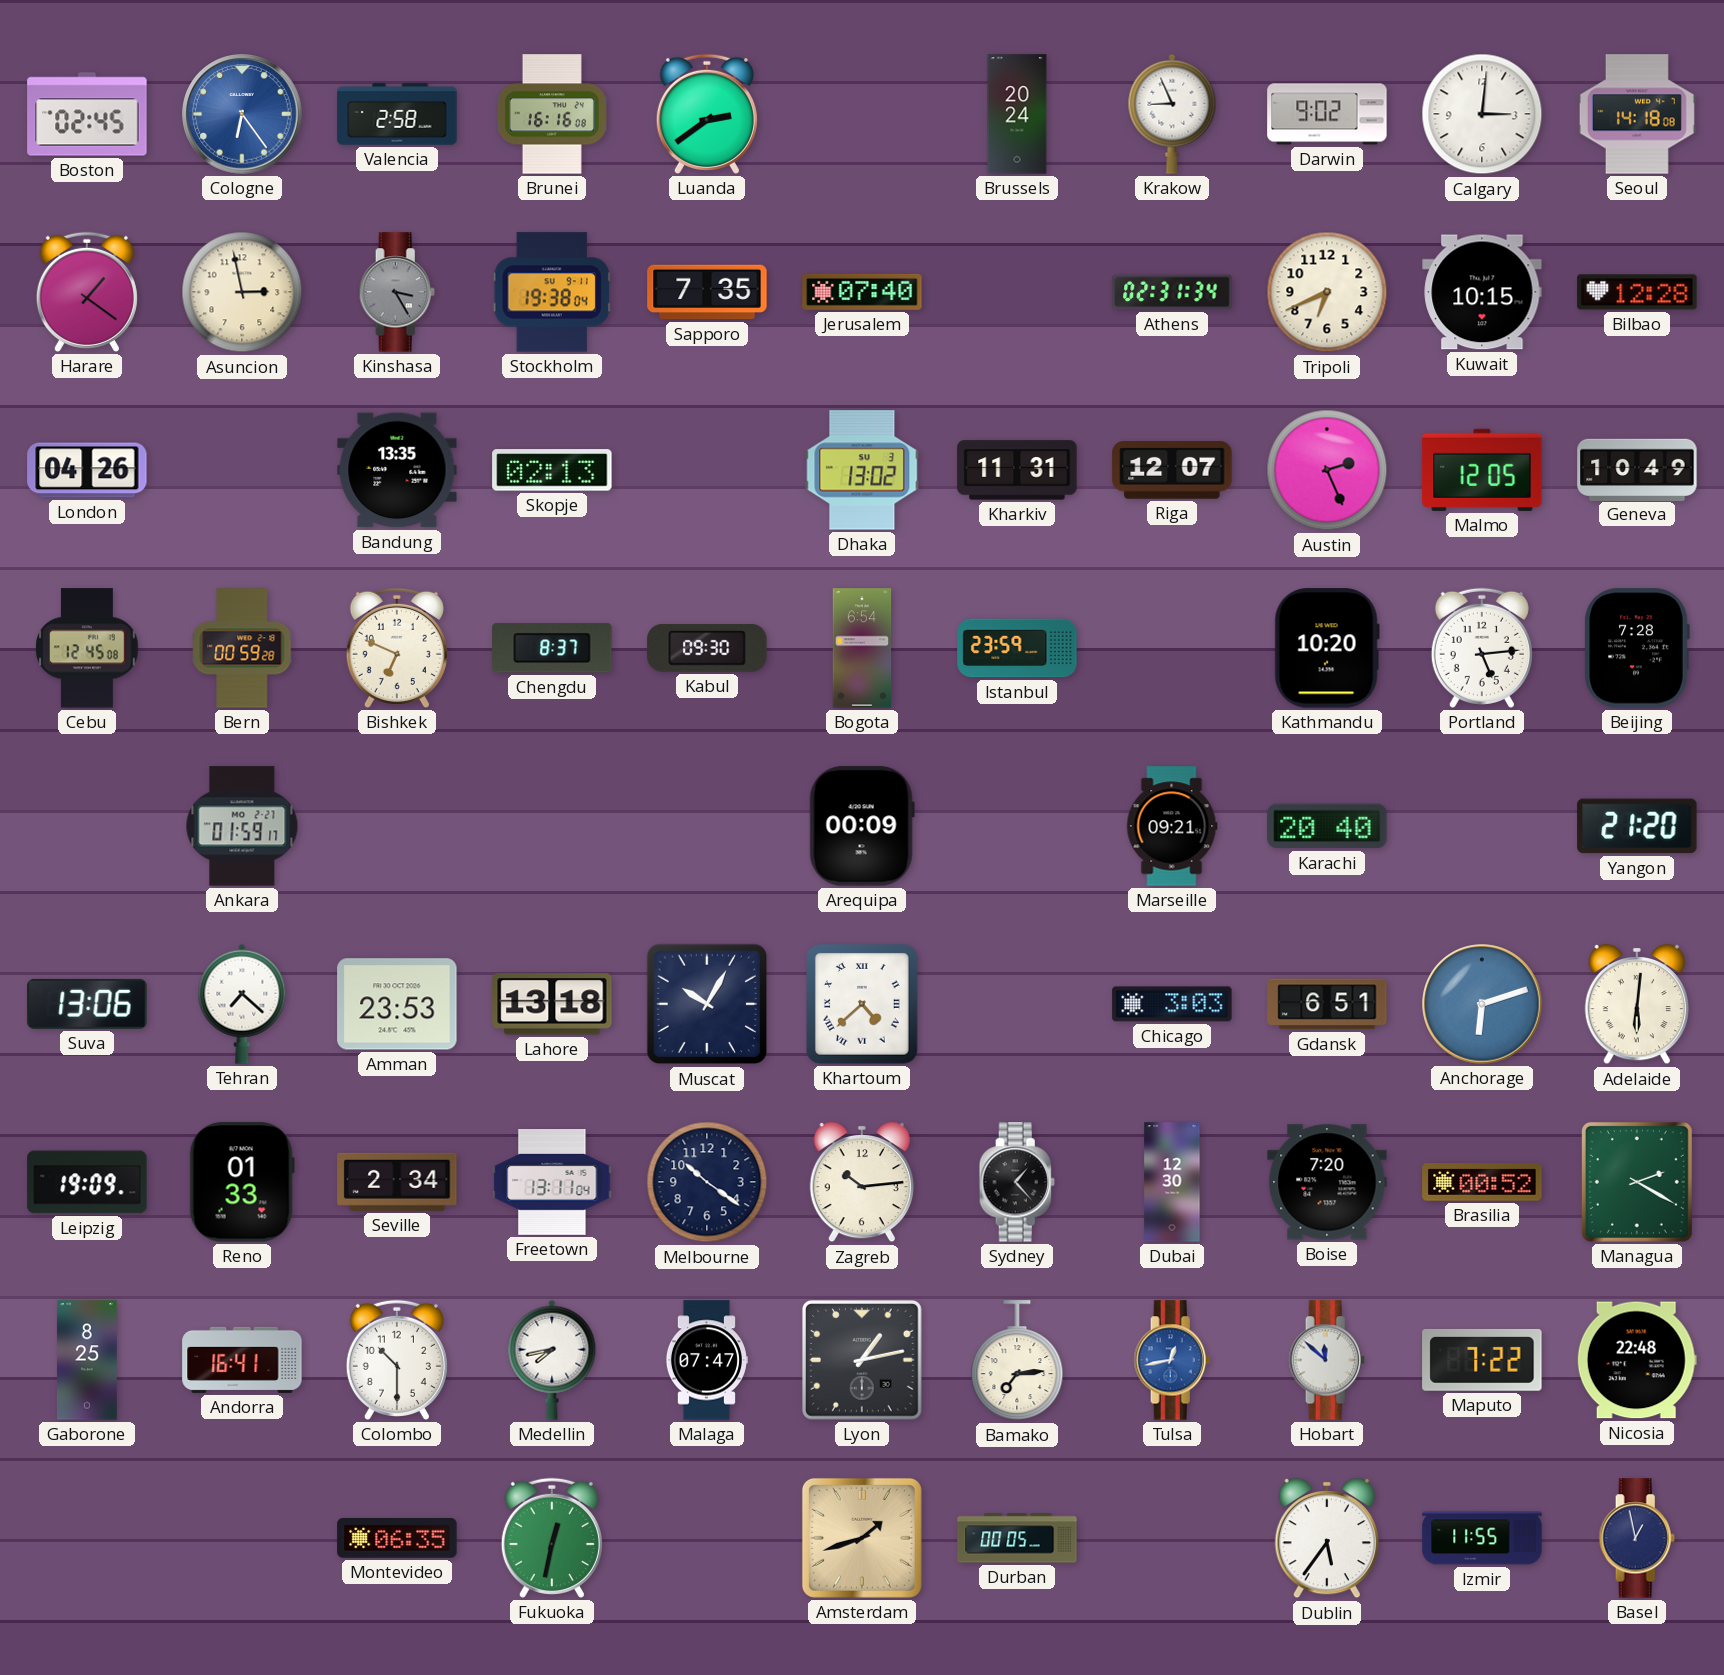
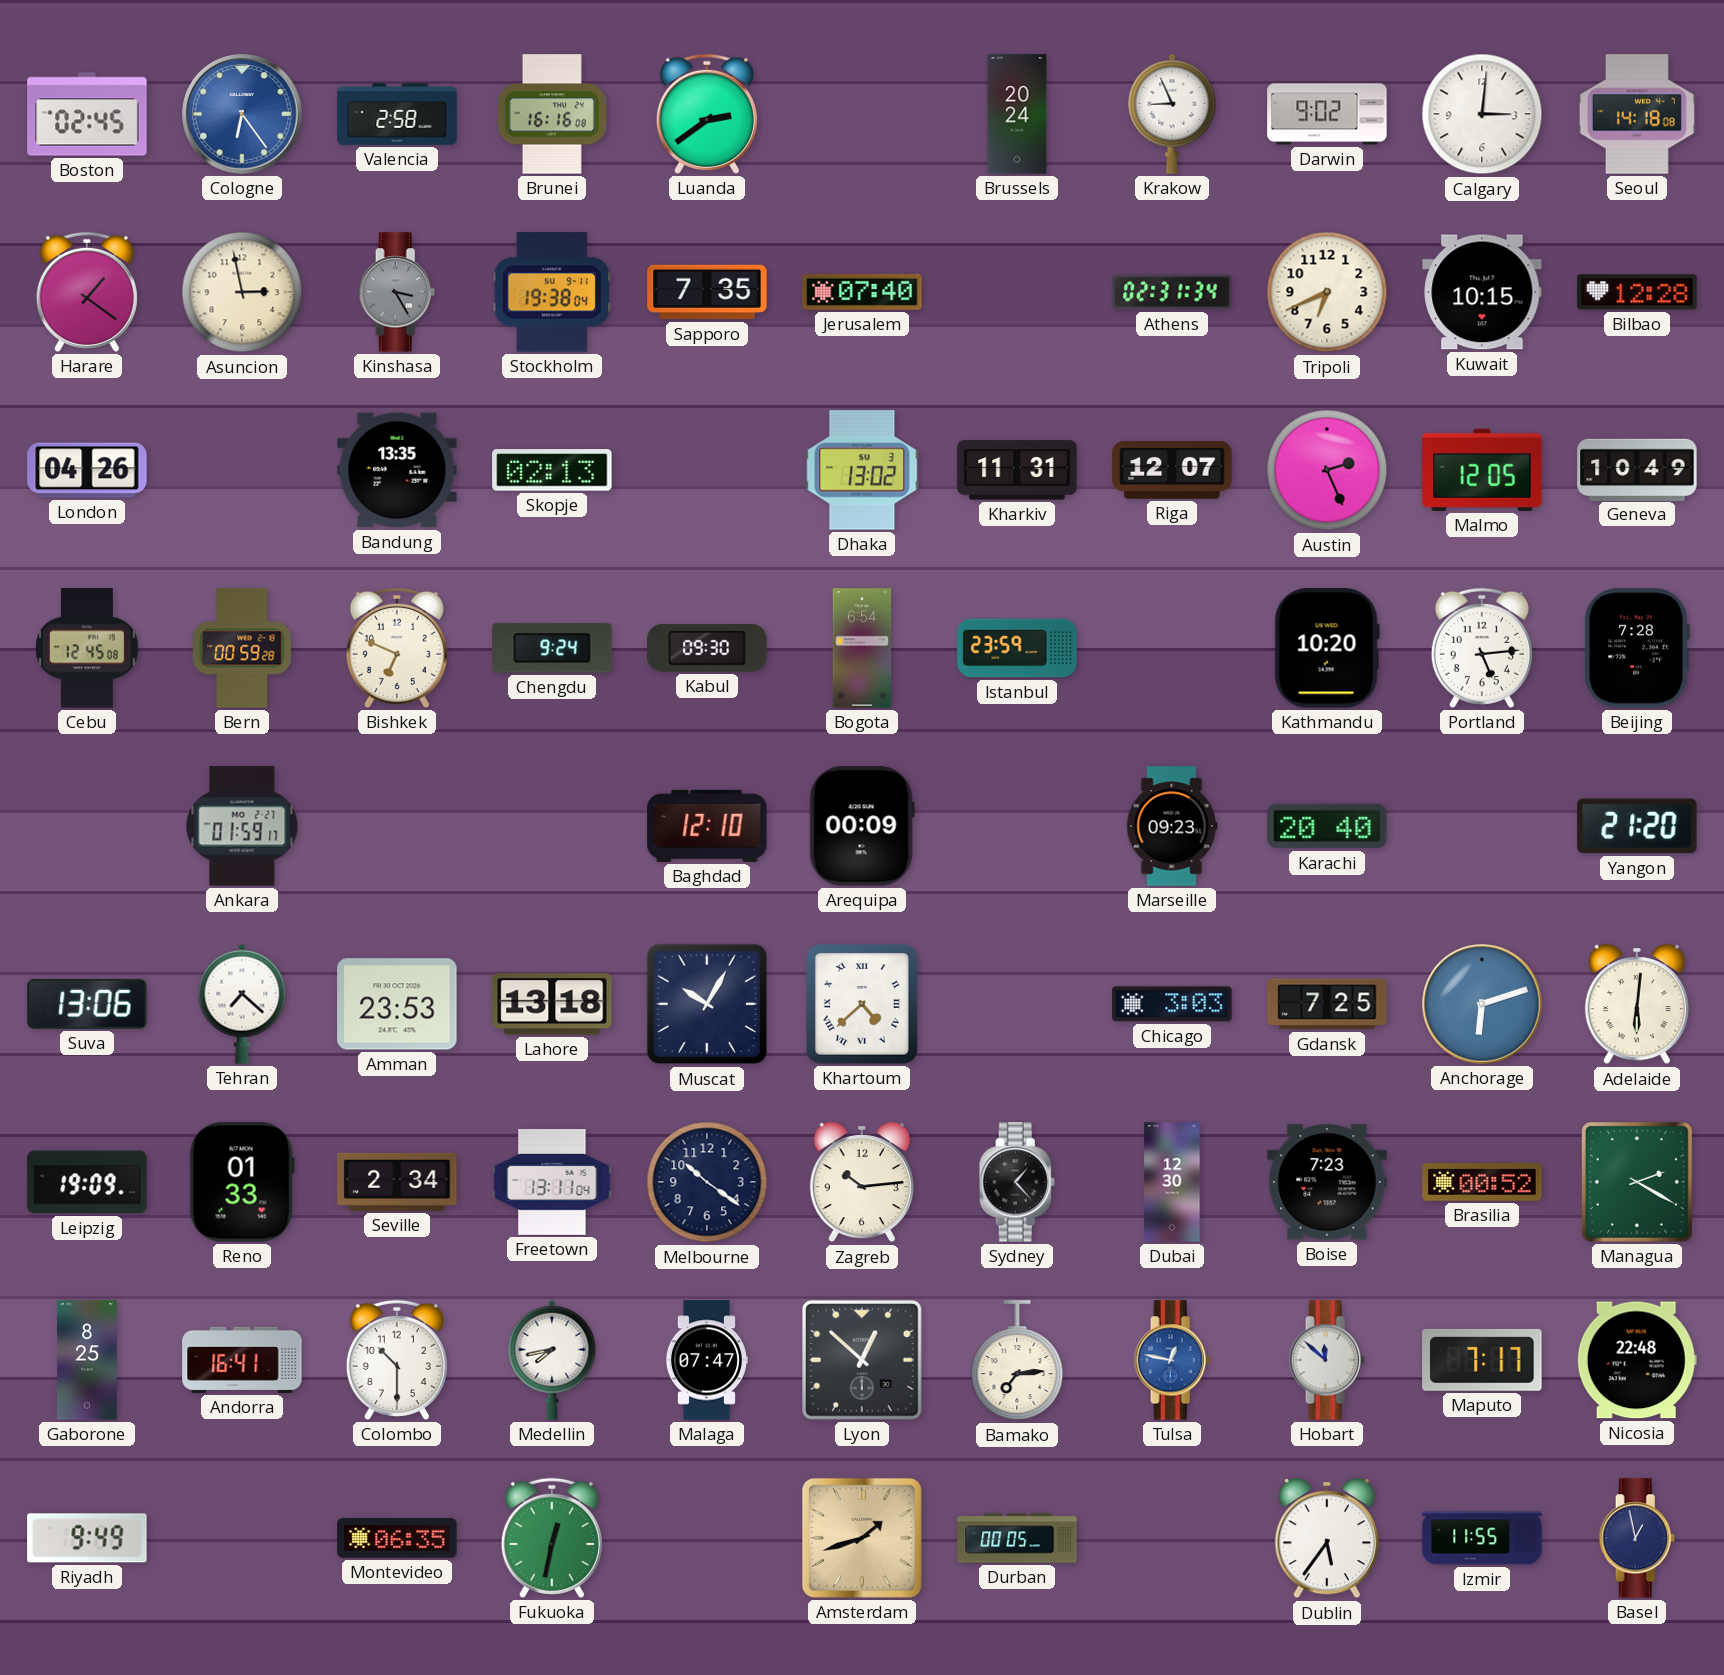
Chengdu: 8:37 -> 9:24
Baghdad: none -> 12:10
Marseille: 09:21 -> 09:23
Gdansk: 6:51 -> 7:25
Boise: 7:20 -> 7:23
Lyon: 1:13 -> 12:52
Tulsa: 12:43 -> 12:47
Maputo: 7:22 -> 7:17
Riyadh: none -> 9:49
